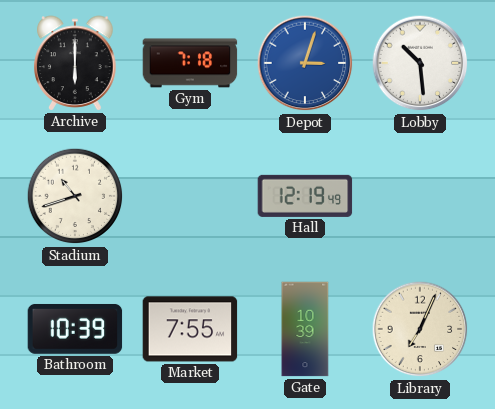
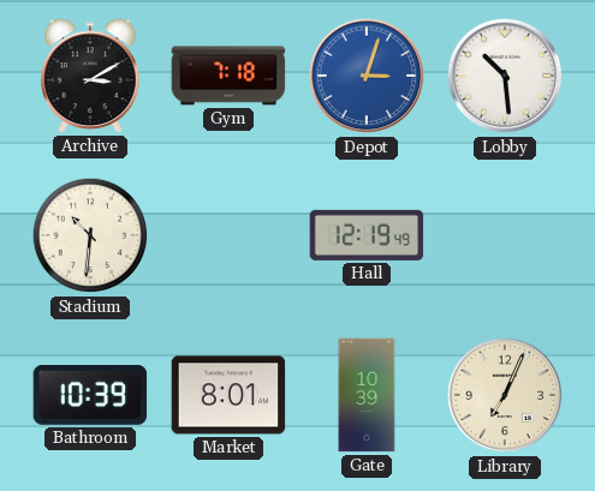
Archive: 6:00 -> 3:10
Stadium: 10:42 -> 10:31
Market: 7:55 -> 8:01
